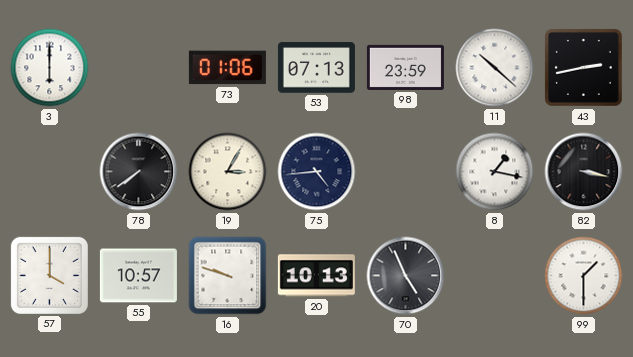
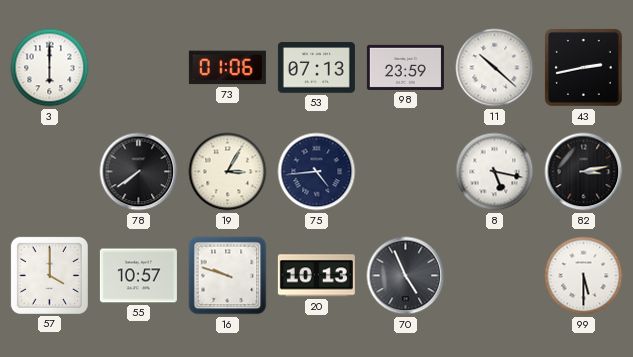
8: 1:17 -> 5:17
82: 3:17 -> 3:13
99: 1:30 -> 5:30
